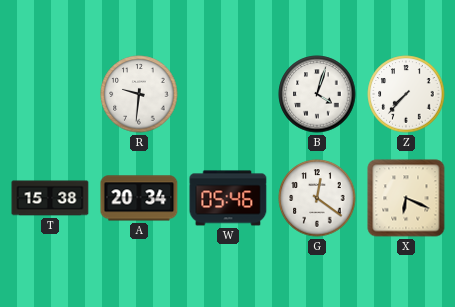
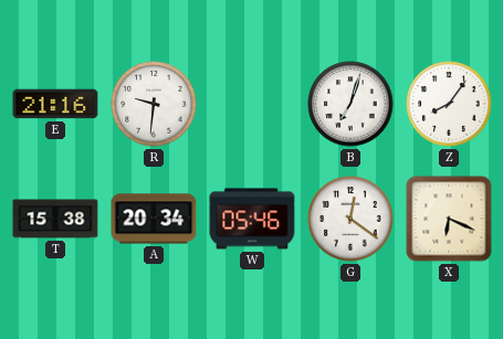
E: none -> 21:16
B: 4:03 -> 7:03
Z: 7:37 -> 8:06
